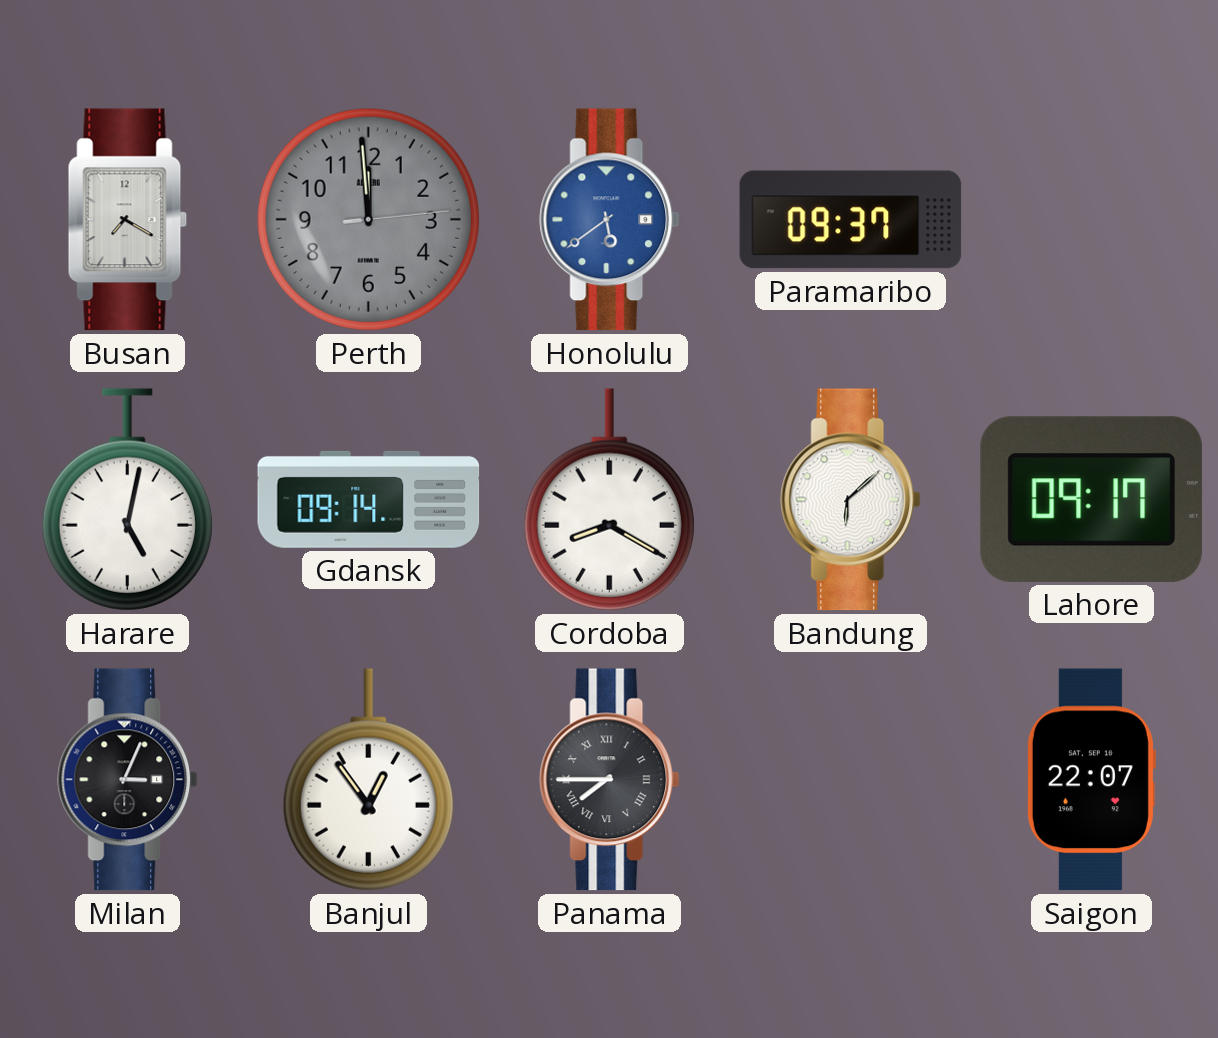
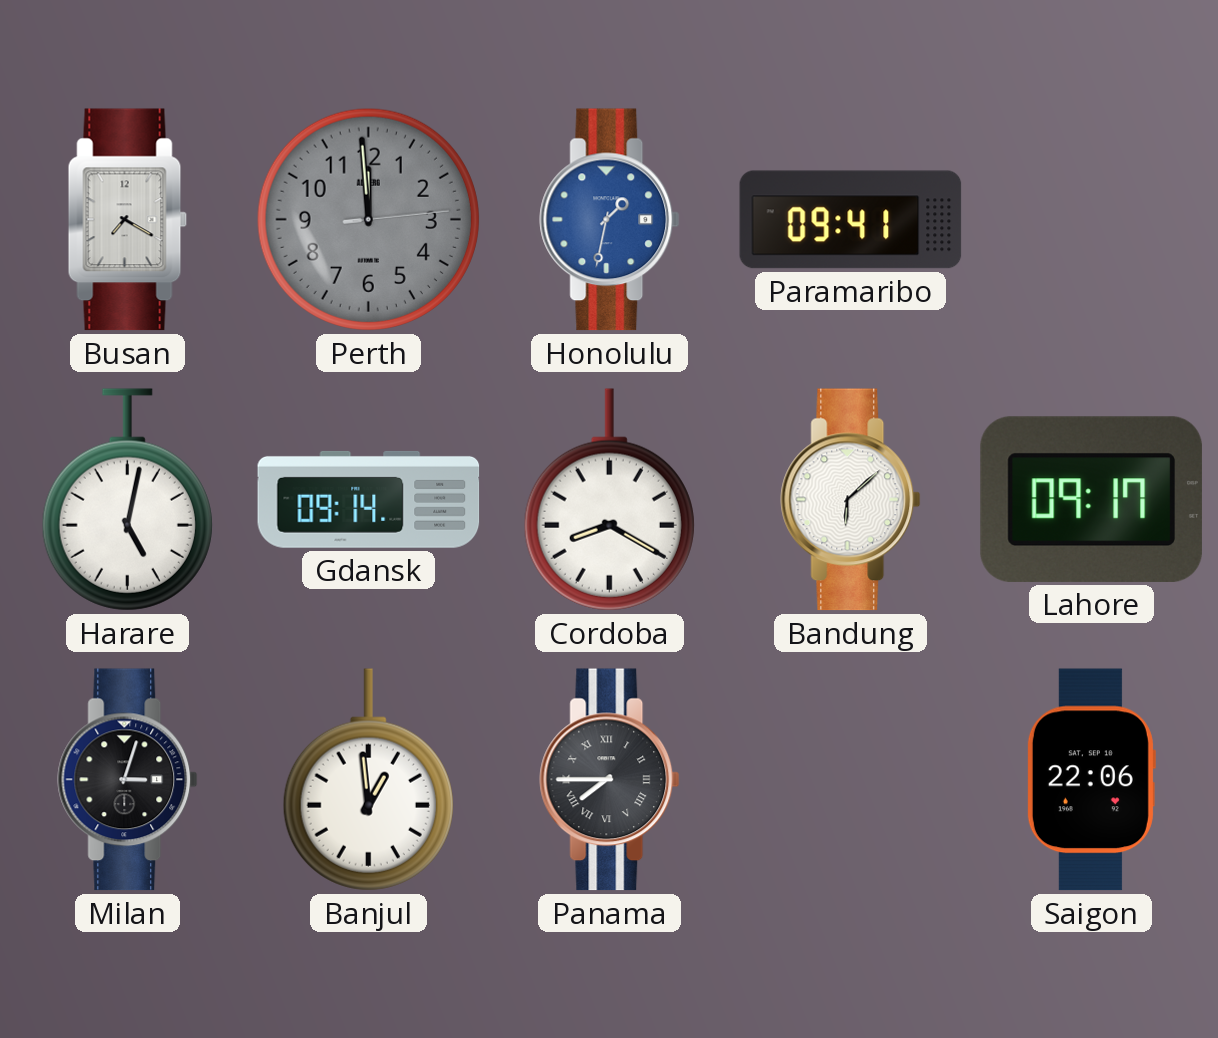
Honolulu: 5:39 -> 1:32
Paramaribo: 09:37 -> 09:41
Milan: 3:04 -> 3:03
Banjul: 12:54 -> 12:59
Saigon: 22:07 -> 22:06
